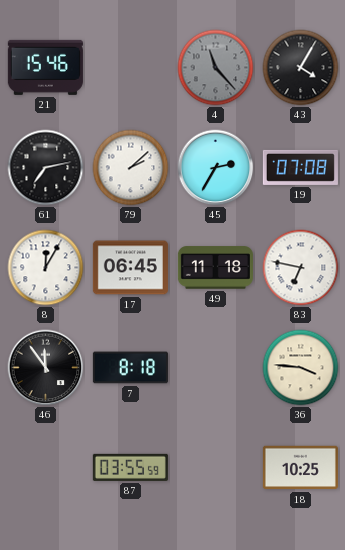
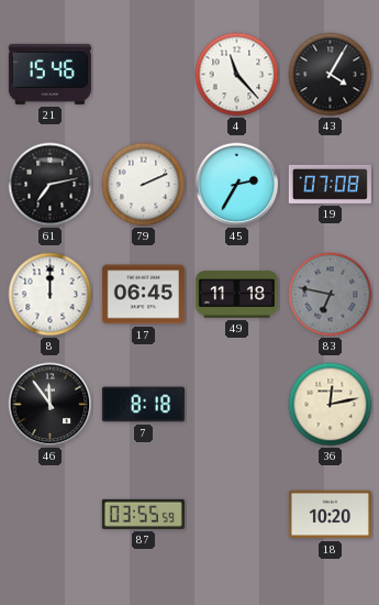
4 dial: grey -> white
79: 2:08 -> 2:11
8: 12:05 -> 12:00
83 dial: white -> grey
36: 3:46 -> 12:13
18: 10:25 -> 10:20
